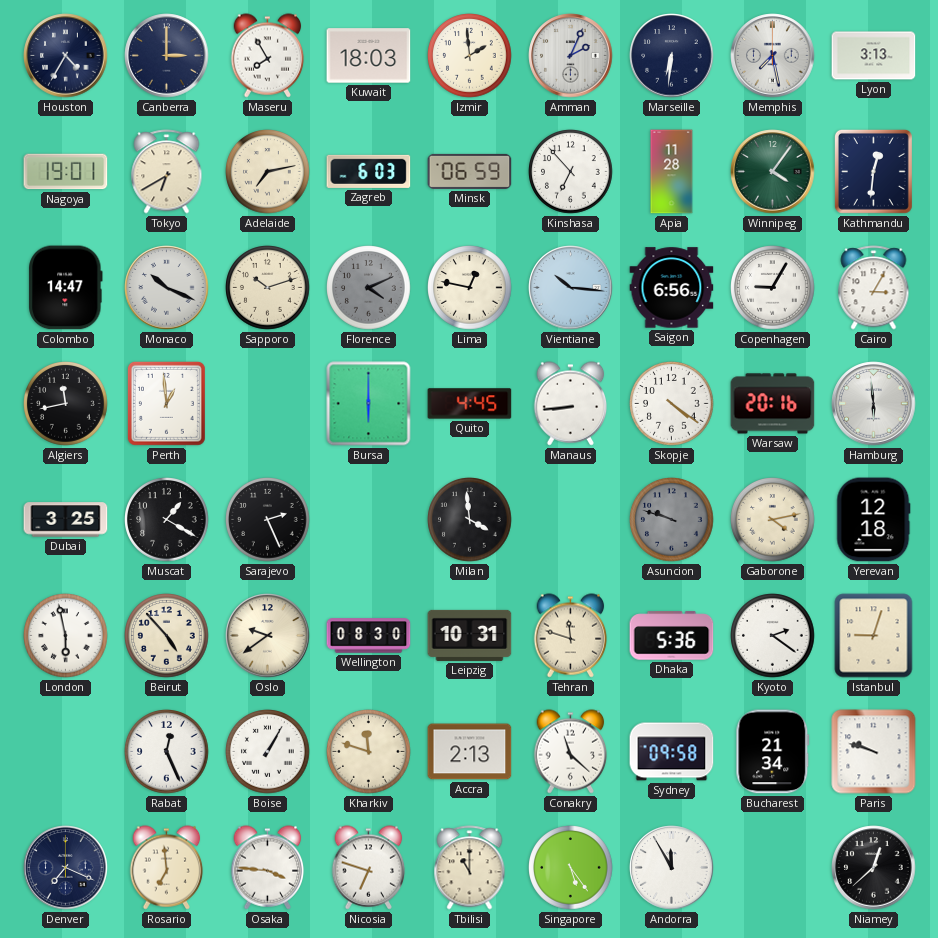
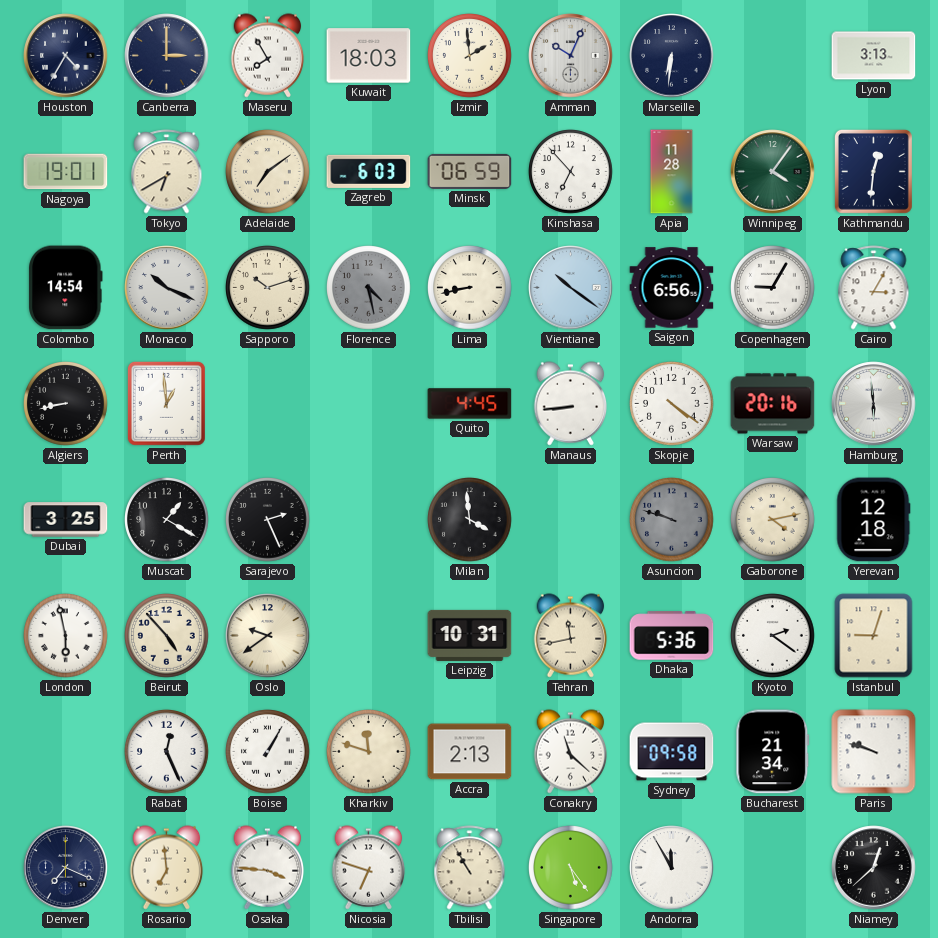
Amman: 2:04 -> 10:04
Memphis: 7:28 -> none
Adelaide: 7:13 -> 7:09
Colombo: 14:47 -> 14:54
Florence: 4:11 -> 4:28
Lima: 12:47 -> 8:43
Vientiane: 10:16 -> 10:21
Algiers: 11:43 -> 8:43
Bursa: 6:00 -> none
Wellington: 08:30 -> none
Tehran: 11:48 -> 11:43
Tbilisi: 11:00 -> 10:55
